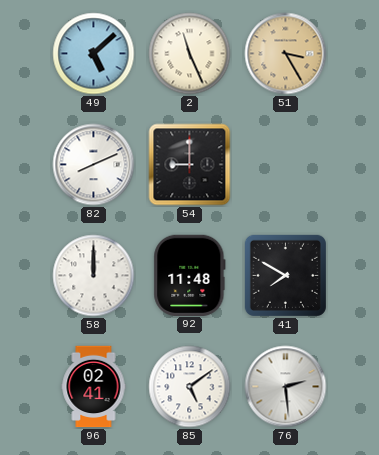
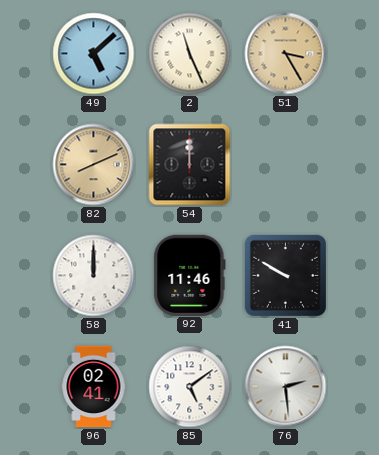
82 dial: white -> champagne
54: 9:00 -> 12:00
92: 11:48 -> 11:46
41: 7:50 -> 9:50
